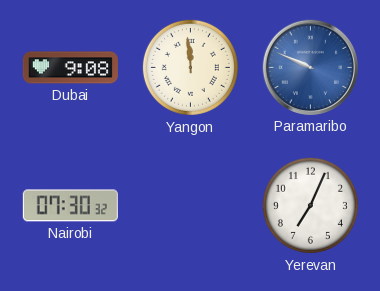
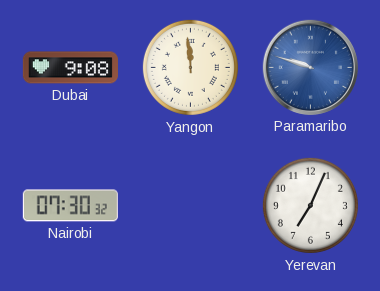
Paramaribo: 9:49 -> 9:48
